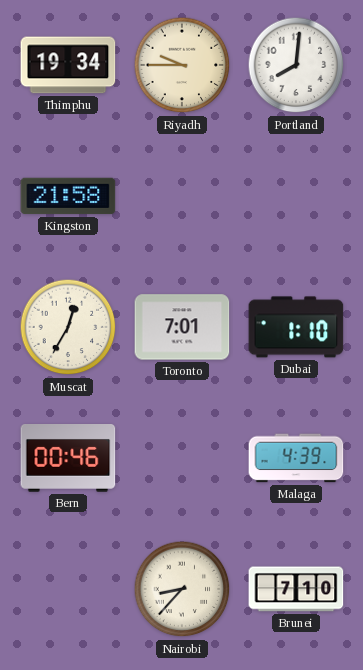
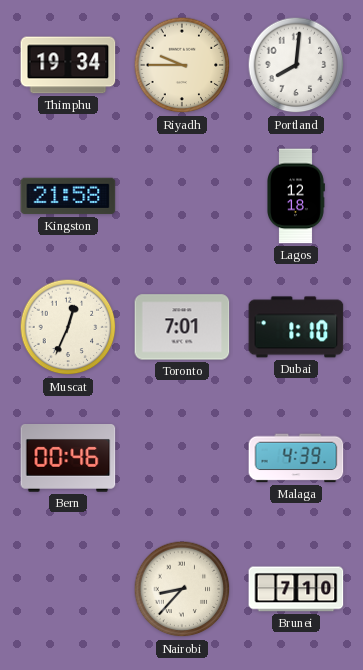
Lagos: none -> 12:18
Muscat: 12:35 -> 12:34
